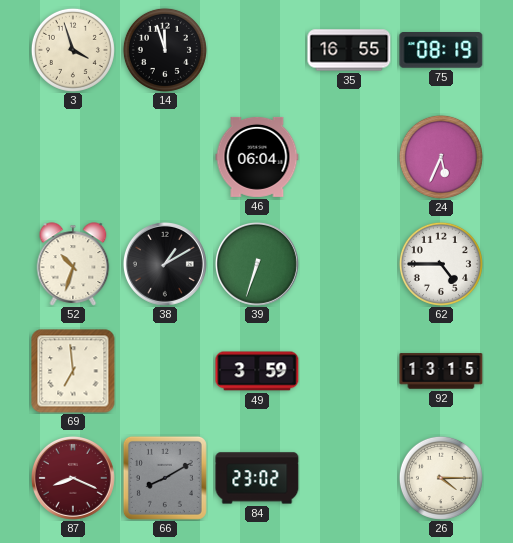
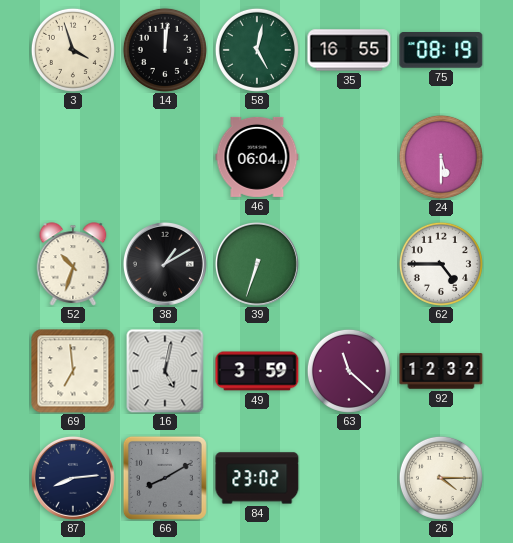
14: 11:57 -> 12:01
58: none -> 5:02
24: 5:34 -> 5:30
16: none -> 5:02
63: none -> 11:22
92: 13:15 -> 12:32
87: 8:19 -> 8:14
87 dial: burgundy -> navy
